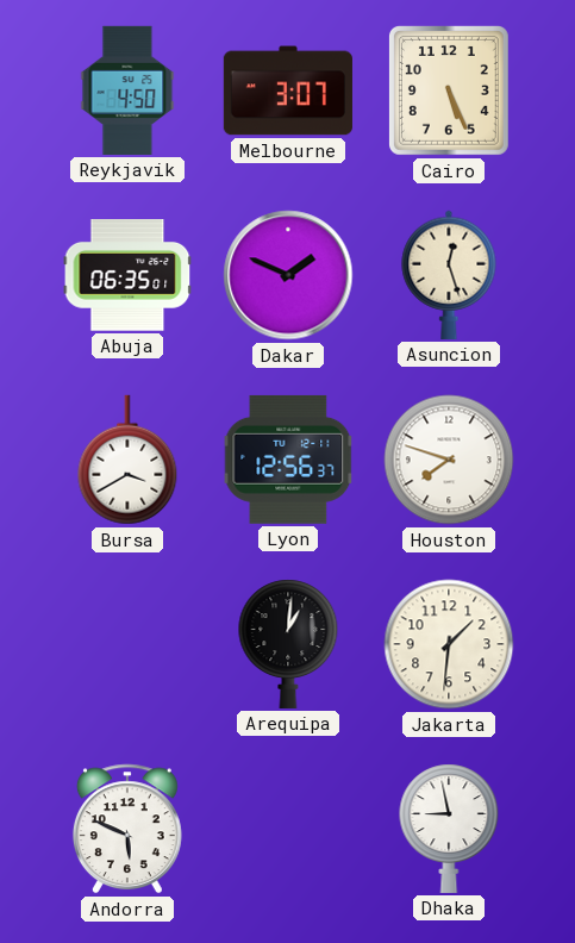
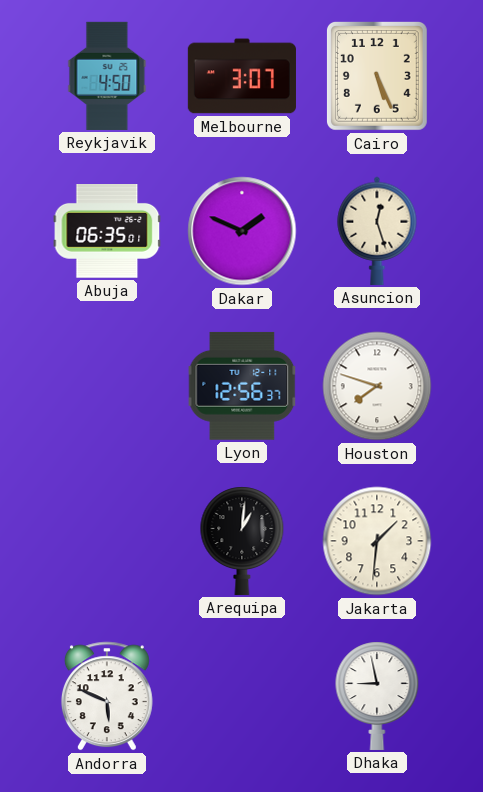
Bursa: 3:40 -> none
